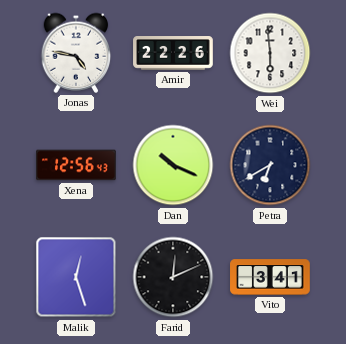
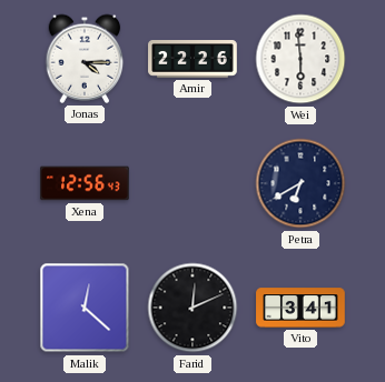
Jonas: 4:47 -> 4:15
Dan: 10:19 -> none
Malik: 12:27 -> 12:22
